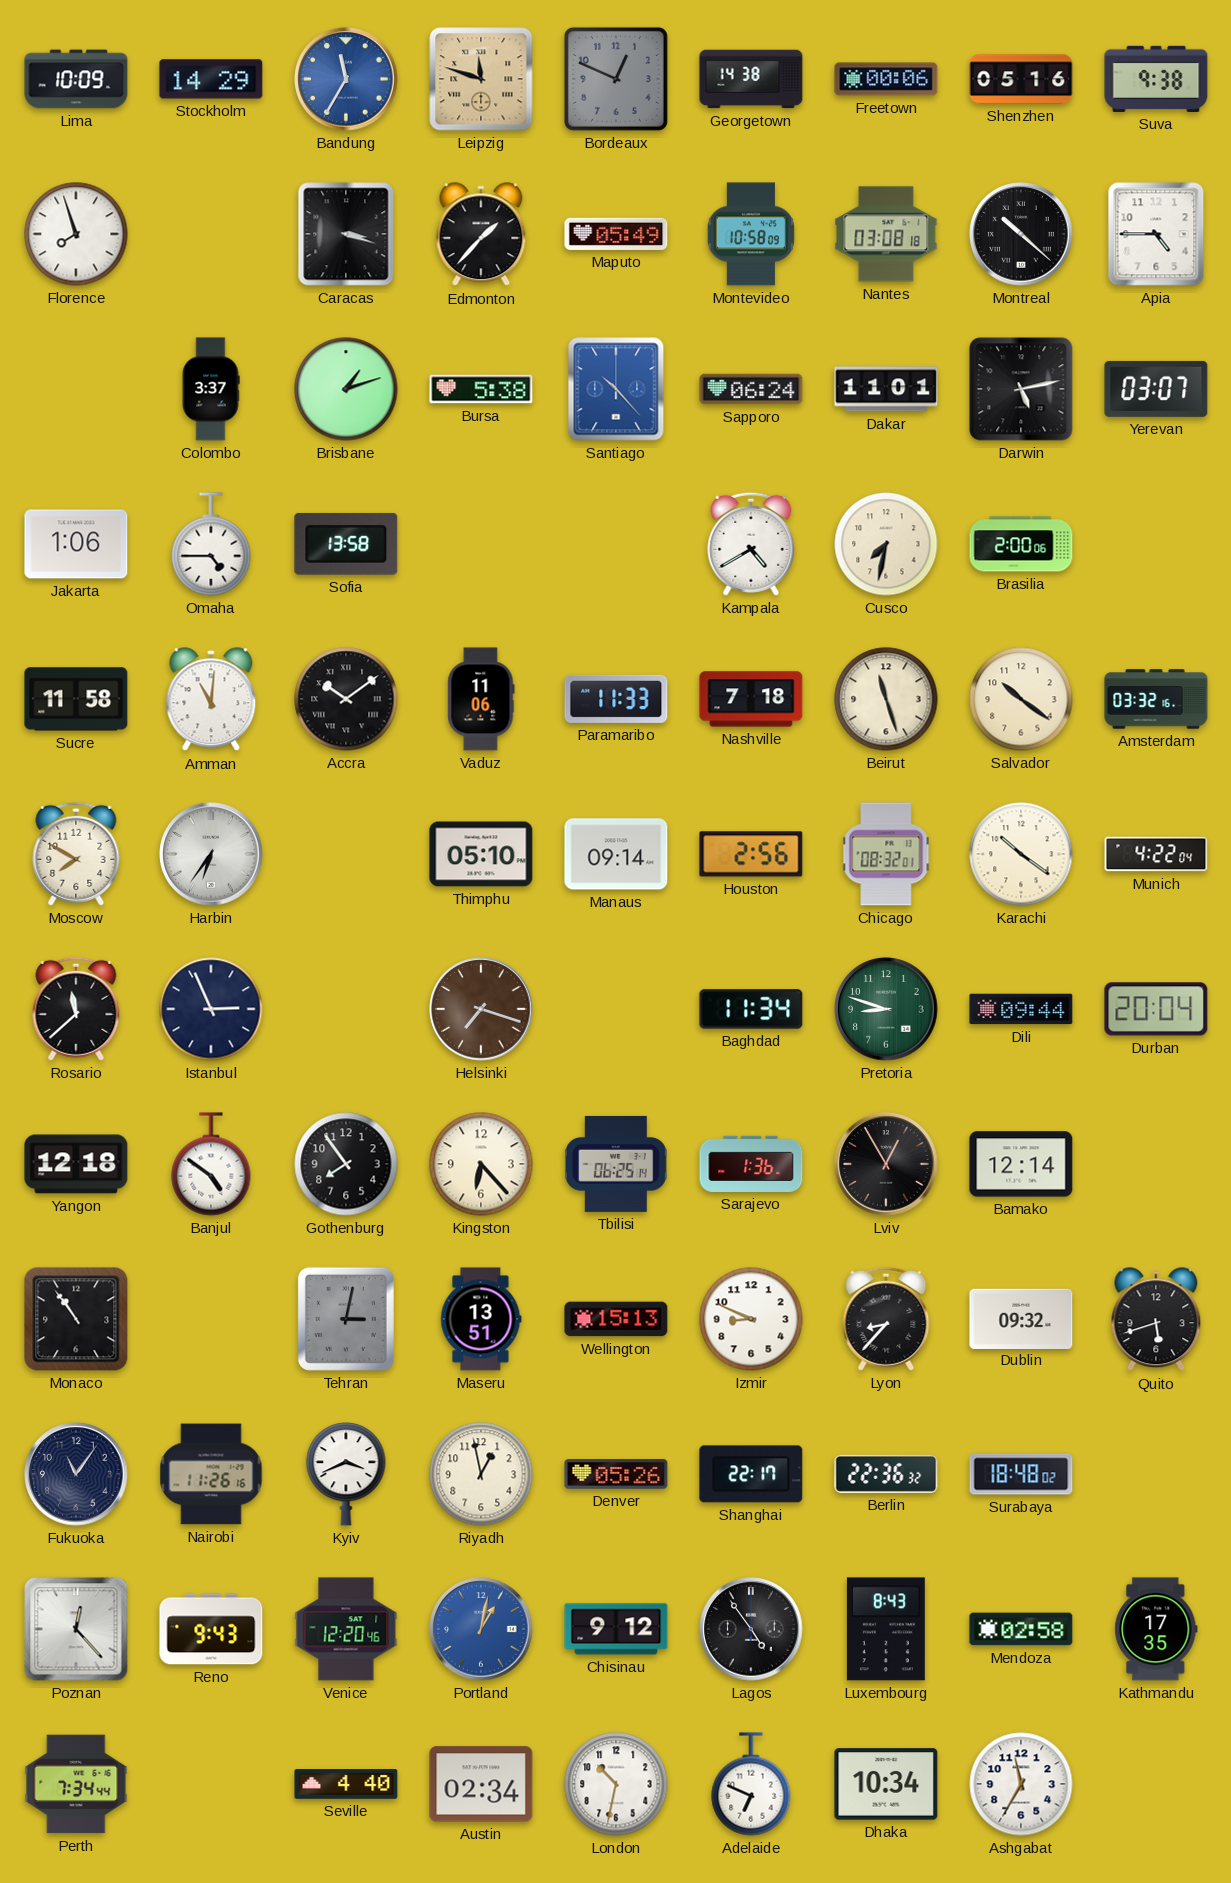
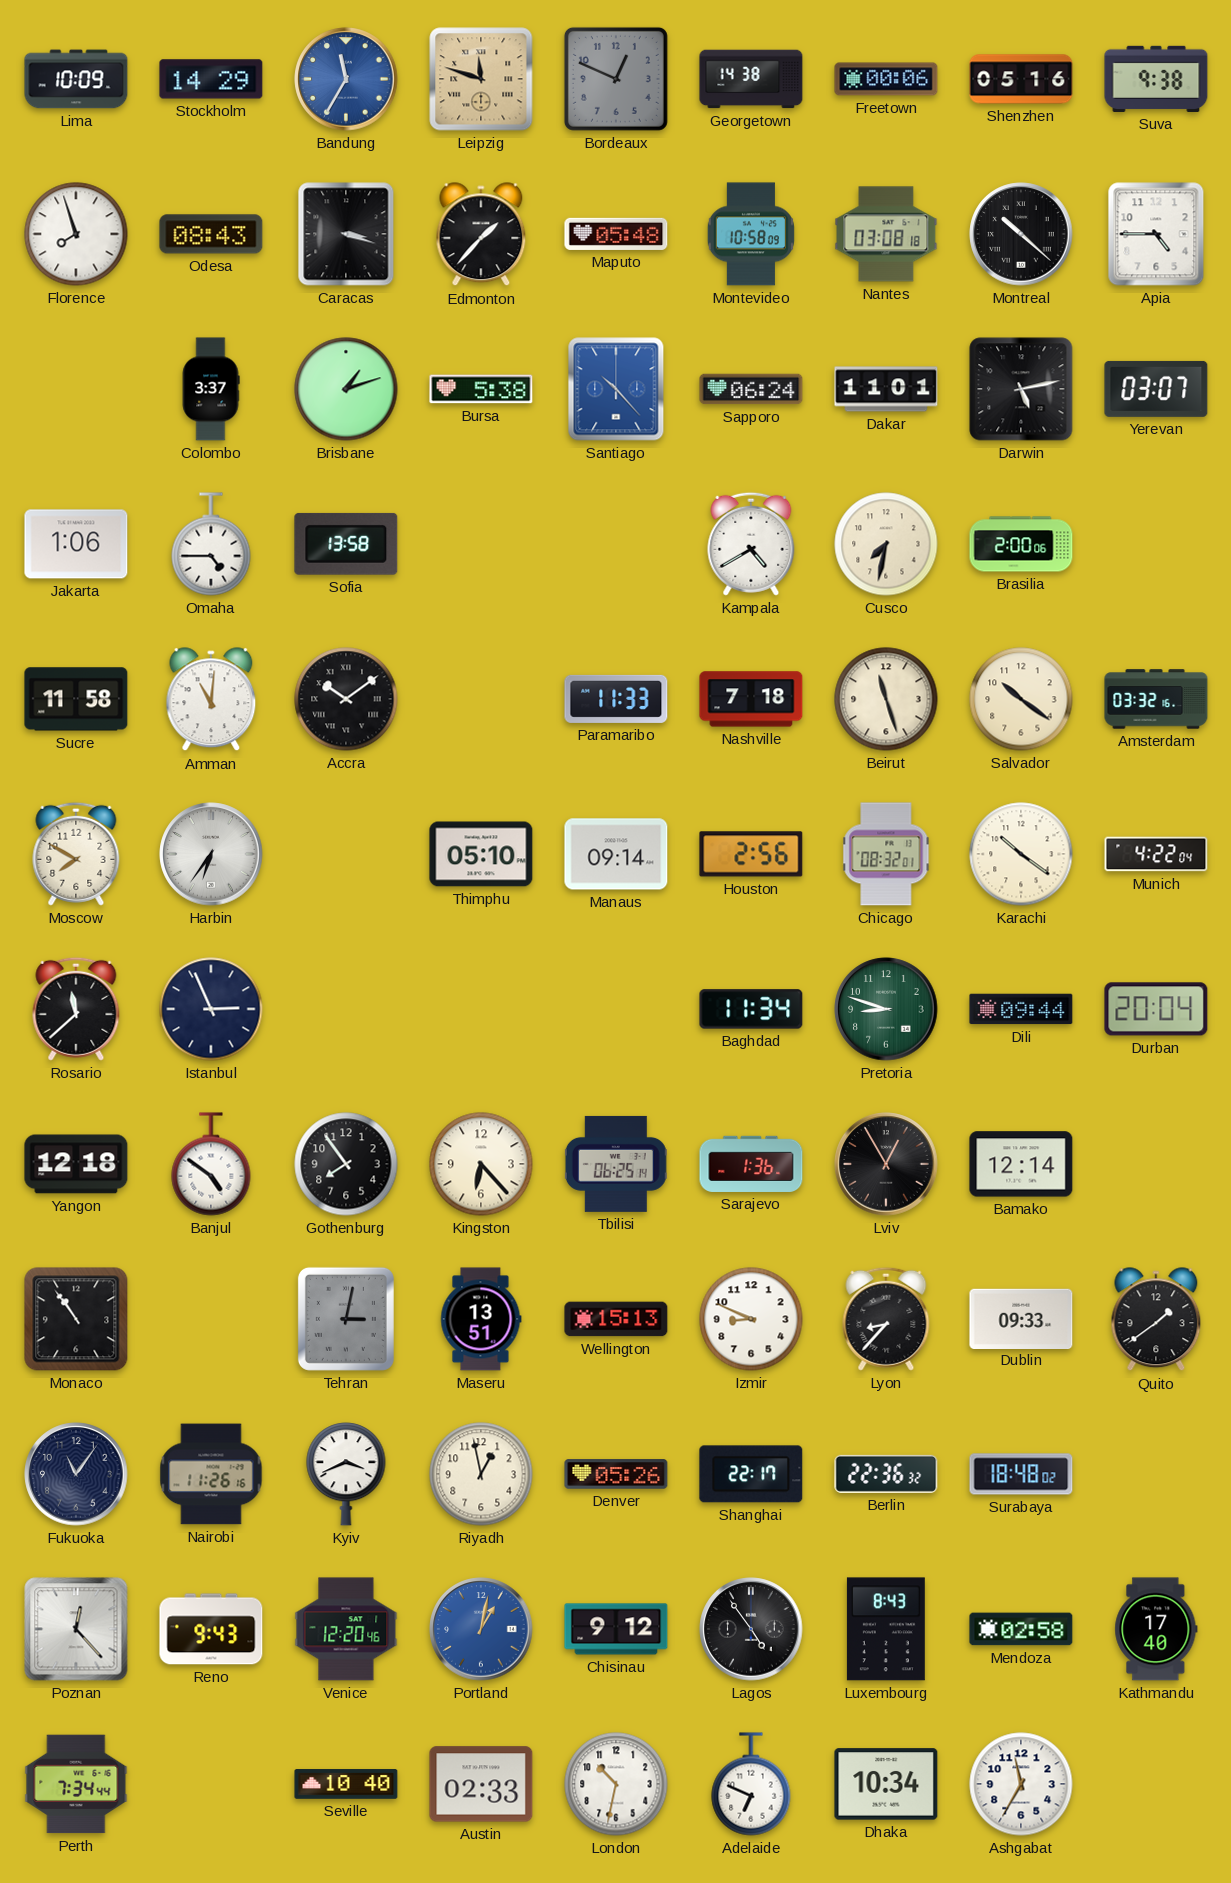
Odesa: none -> 08:43
Maputo: 05:49 -> 05:48
Vaduz: 11:06 -> none
Helsinki: 7:18 -> none
Dublin: 09:32 -> 09:33
Quito: 5:42 -> 1:39
Kathmandu: 17:35 -> 17:40
Seville: 4:40 -> 10:40
Austin: 02:34 -> 02:33
